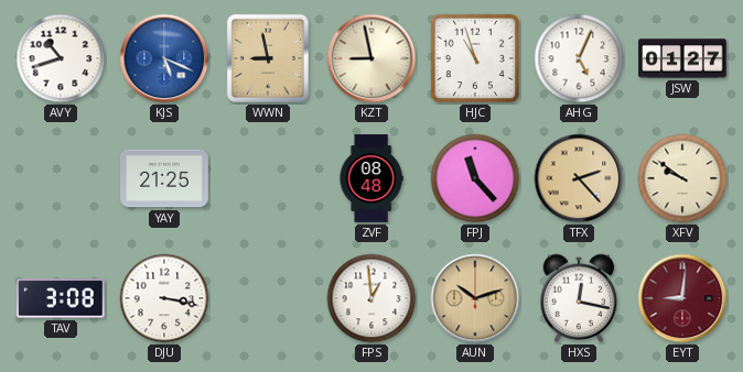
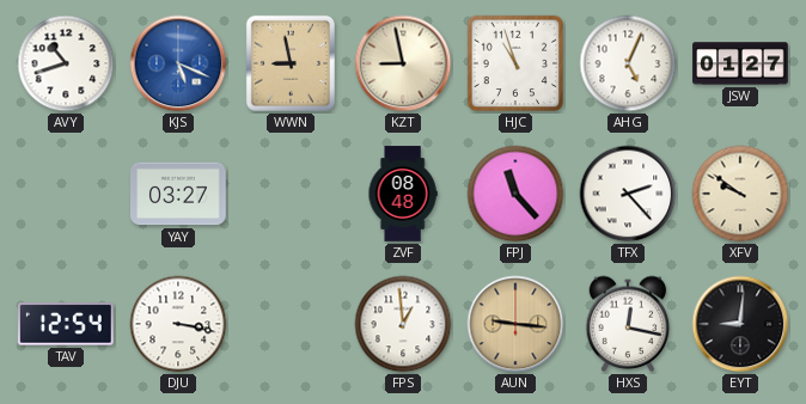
YAY: 21:25 -> 03:27
TFX dial: champagne -> white
TAV: 3:08 -> 12:54
AUN: 10:12 -> 9:16
EYT dial: burgundy -> black
